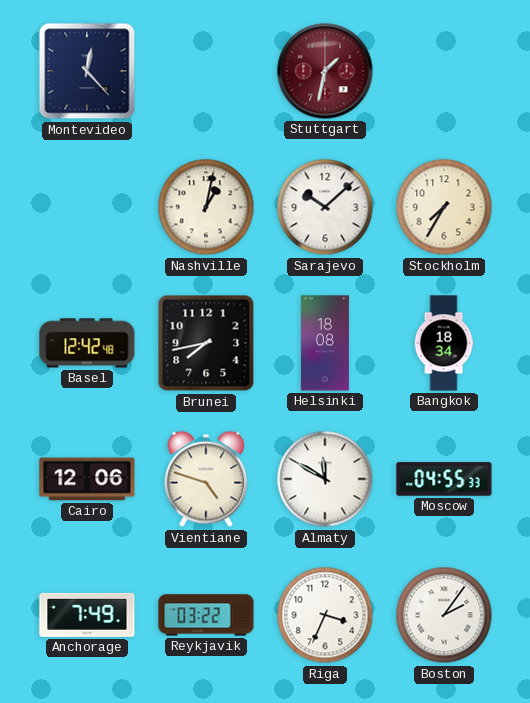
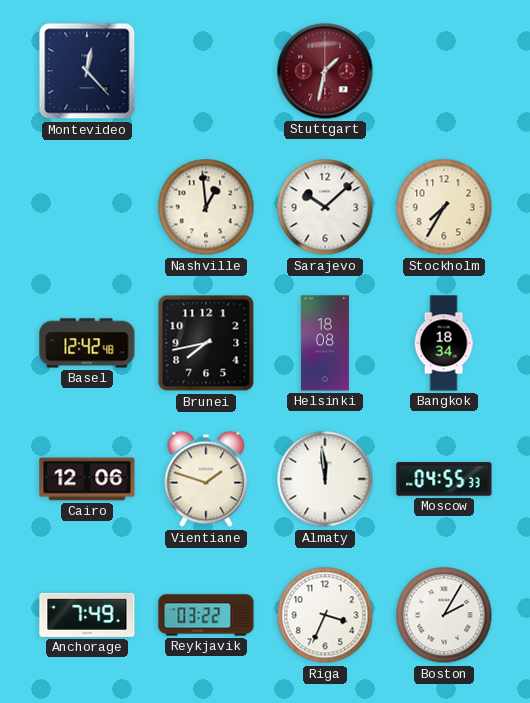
Nashville: 1:02 -> 12:59
Vientiane: 4:48 -> 1:48
Almaty: 11:50 -> 11:59
Boston: 2:06 -> 2:05
